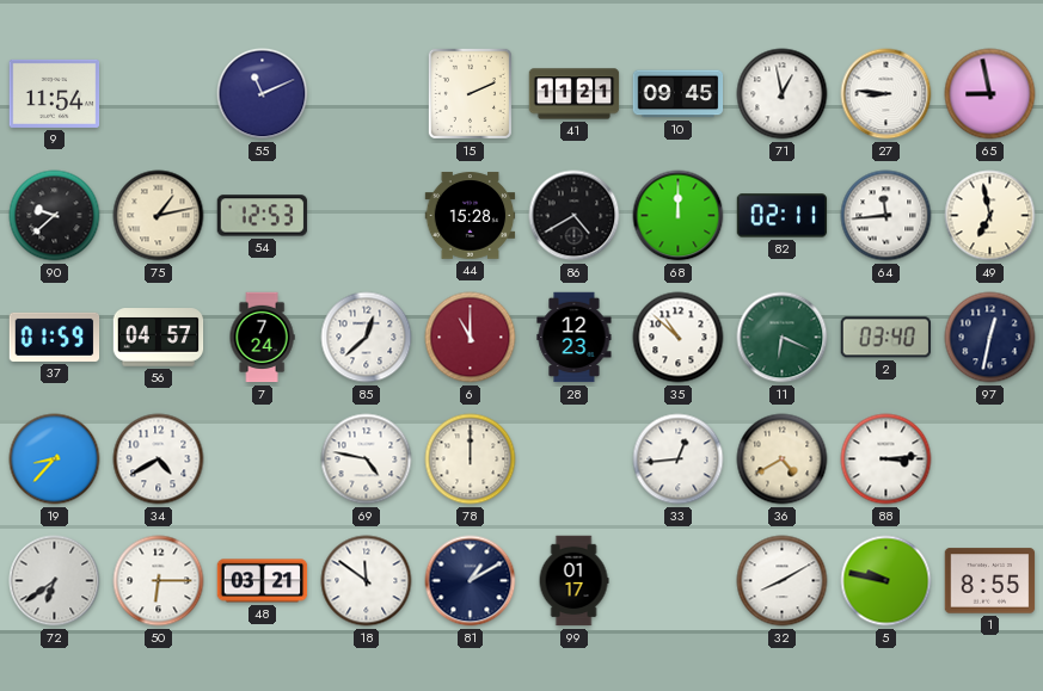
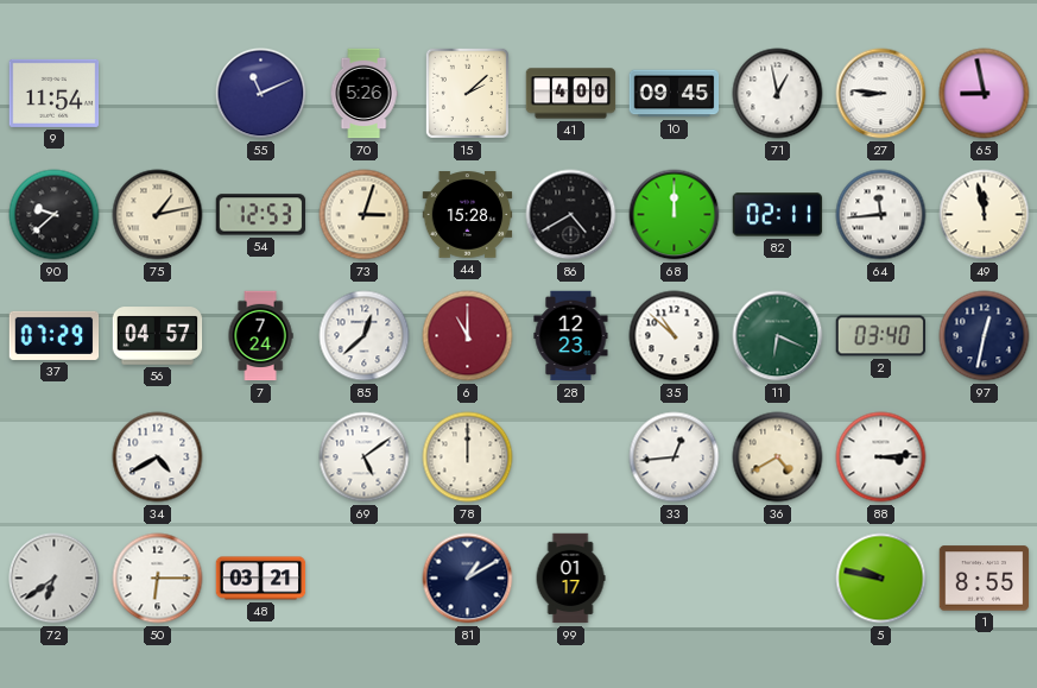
70: none -> 5:26
15: 2:11 -> 2:08
41: 11:21 -> 4:00
73: none -> 3:03
49: 6:58 -> 11:58
37: 01:59 -> 07:29
19: 8:37 -> none
69: 4:47 -> 5:09
18: 11:51 -> none
32: 8:10 -> none
